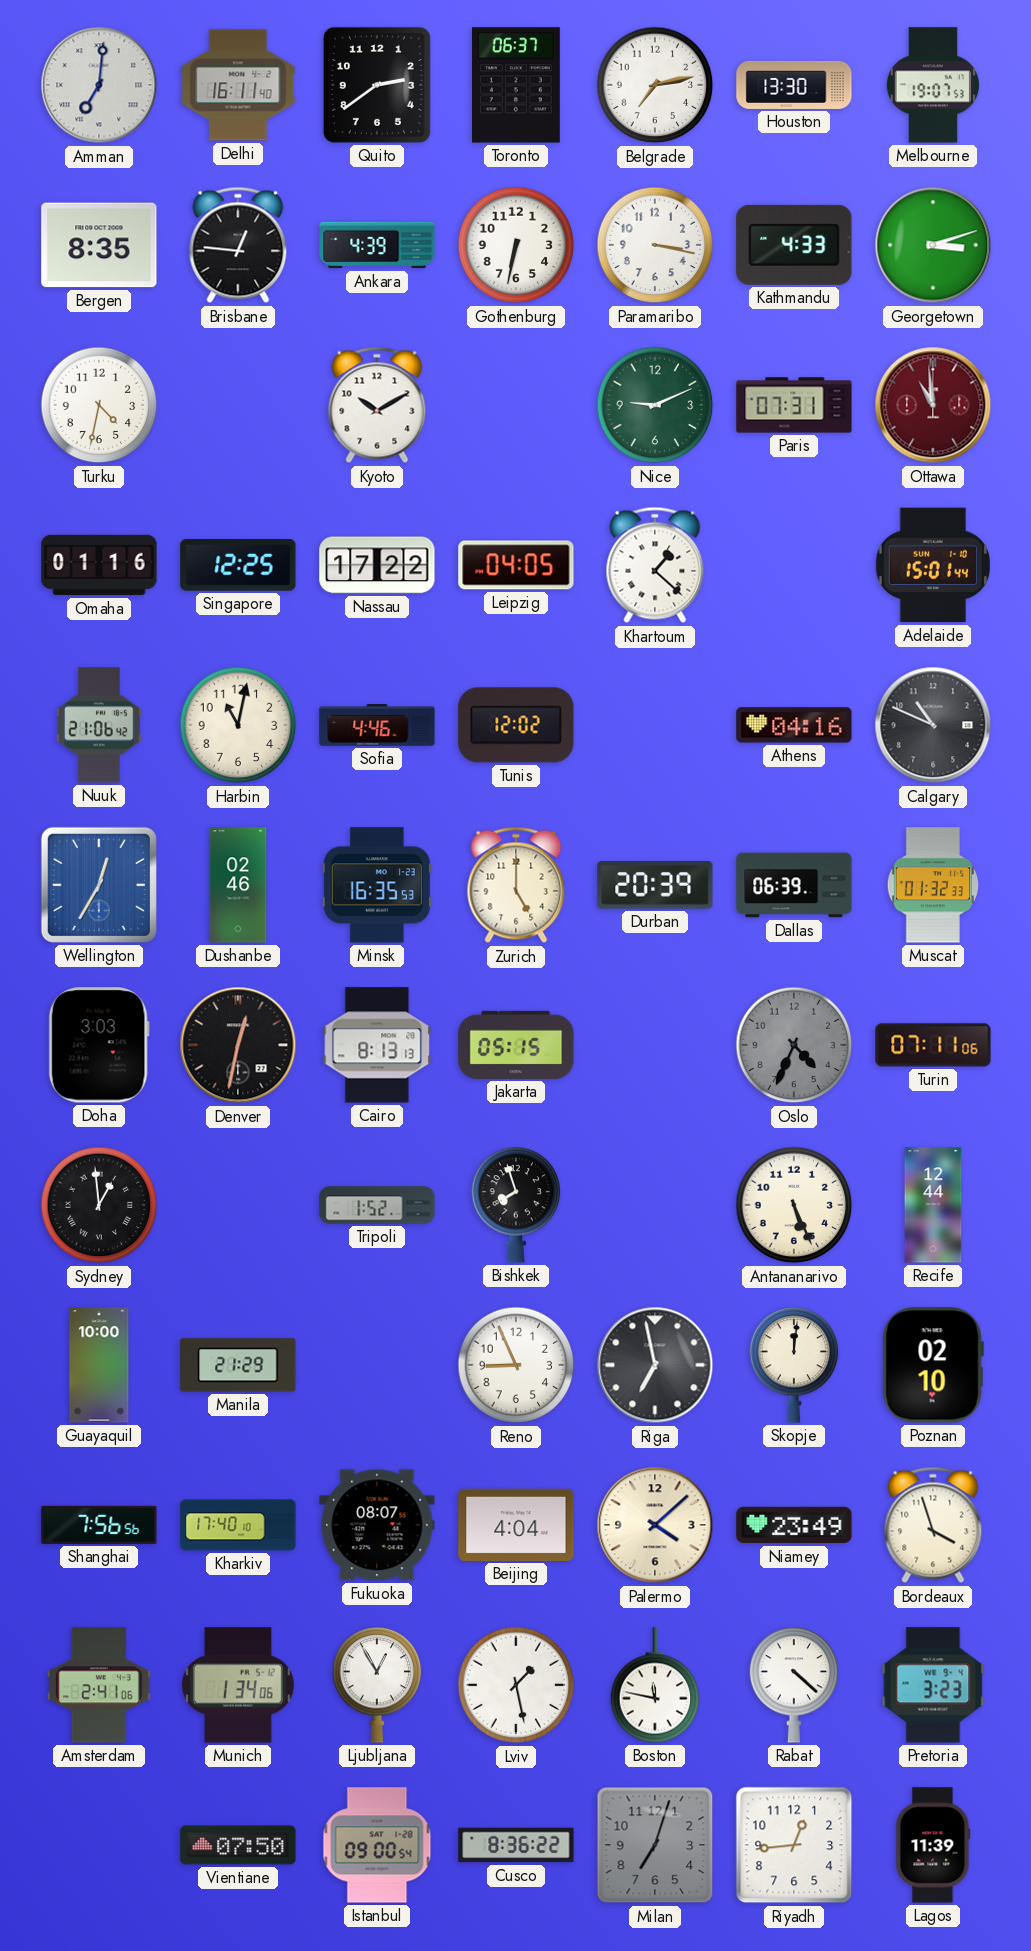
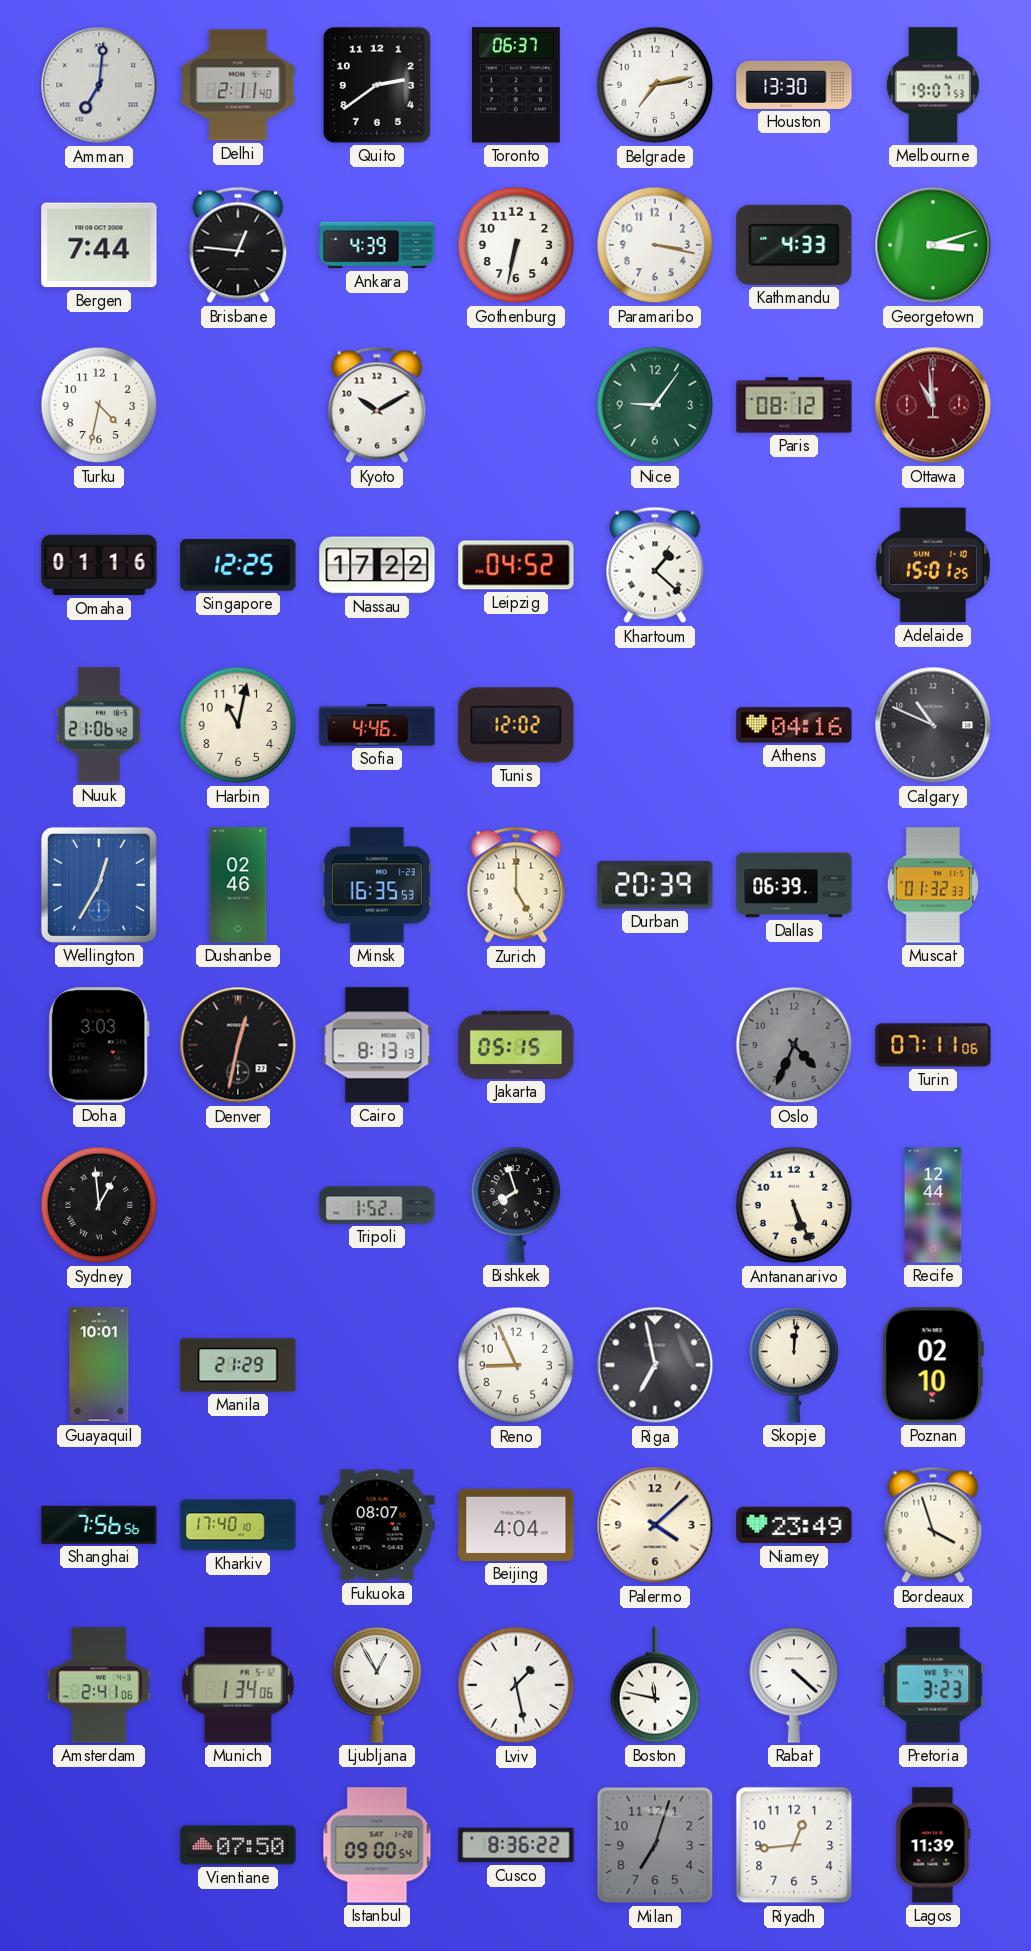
Delhi: 16:11 -> 2:11
Bergen: 8:35 -> 7:44
Nice: 9:11 -> 9:06
Paris: 07:31 -> 08:12
Leipzig: 04:05 -> 04:52
Adelaide: 15:01:44 -> 15:01:25
Guayaquil: 10:00 -> 10:01
